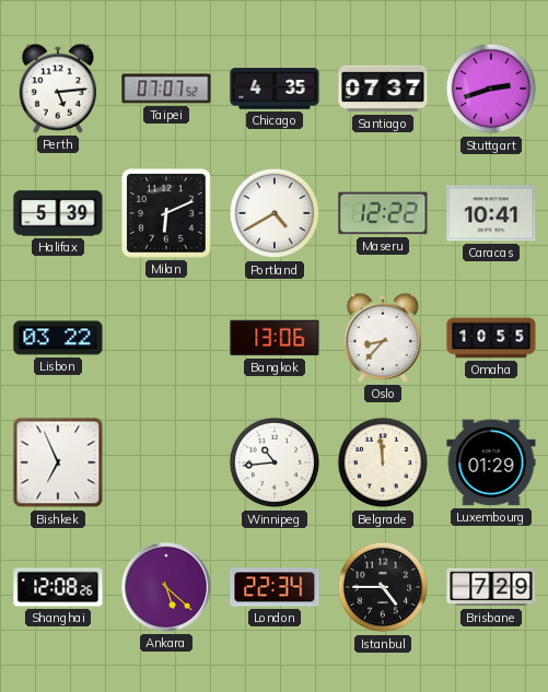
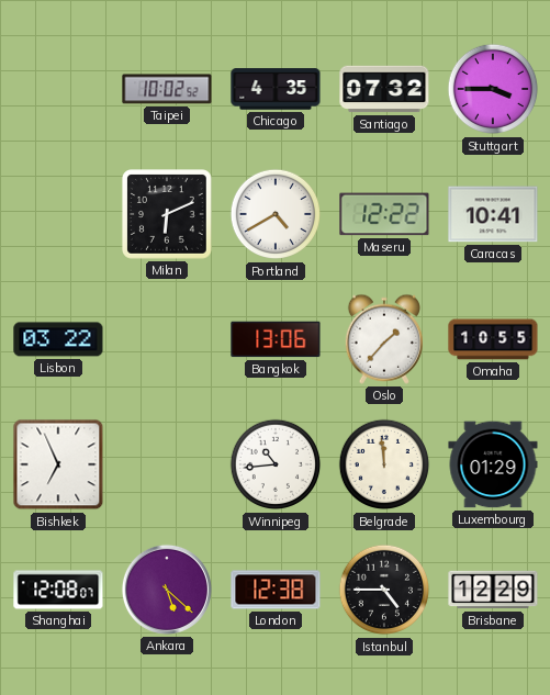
Perth: 5:14 -> none
Taipei: 07:07 -> 10:02
Santiago: 07:37 -> 07:32
Stuttgart: 2:42 -> 3:45
Halifax: 5:39 -> none
Oslo: 8:37 -> 1:37
Shanghai: 12:08:26 -> 12:08:07
London: 22:34 -> 12:38
Brisbane: 7:29 -> 12:29
